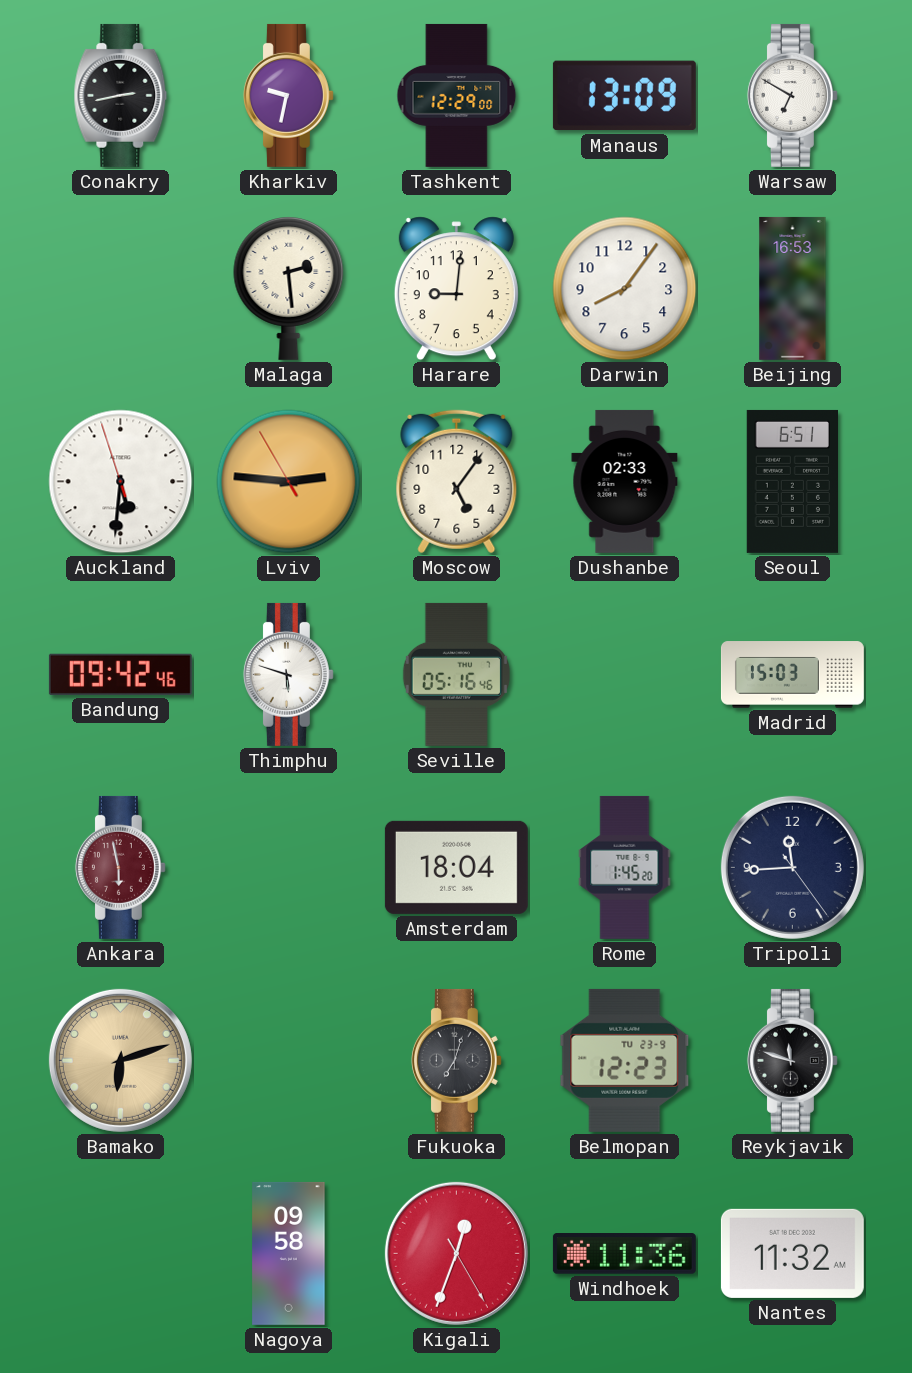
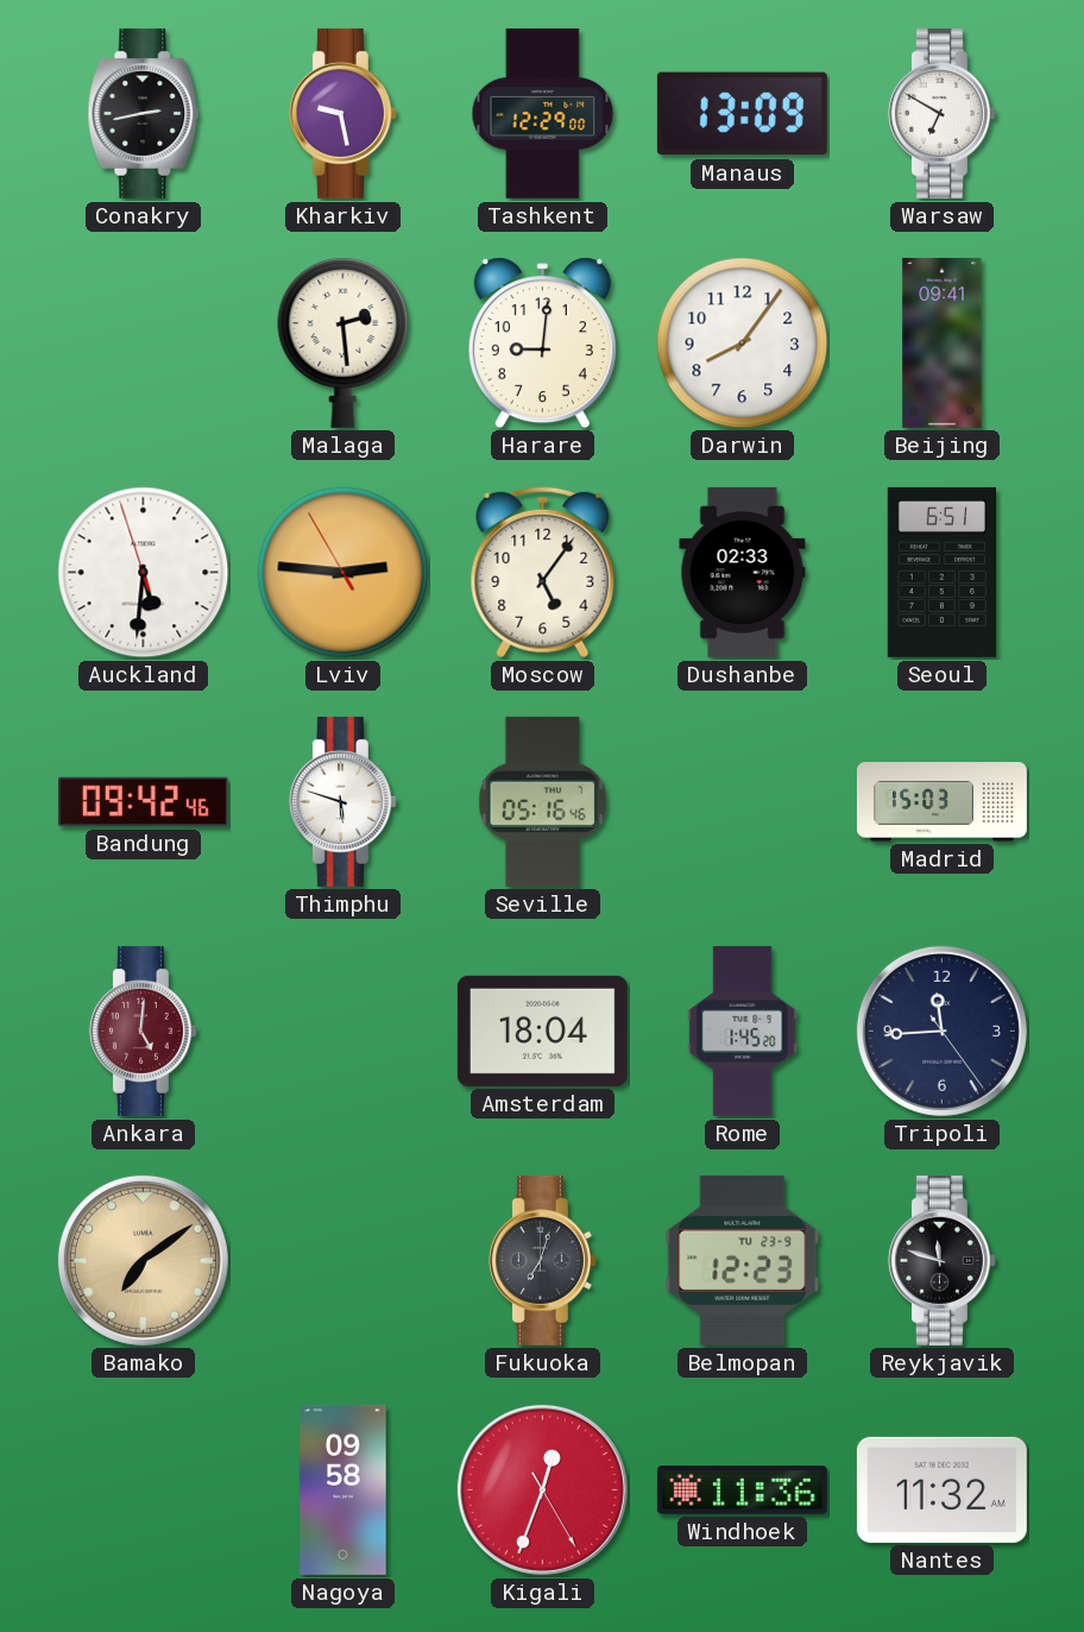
Kharkiv: 9:32 -> 9:28
Beijing: 16:53 -> 09:41
Ankara: 5:58 -> 5:01
Bamako: 6:12 -> 7:09
